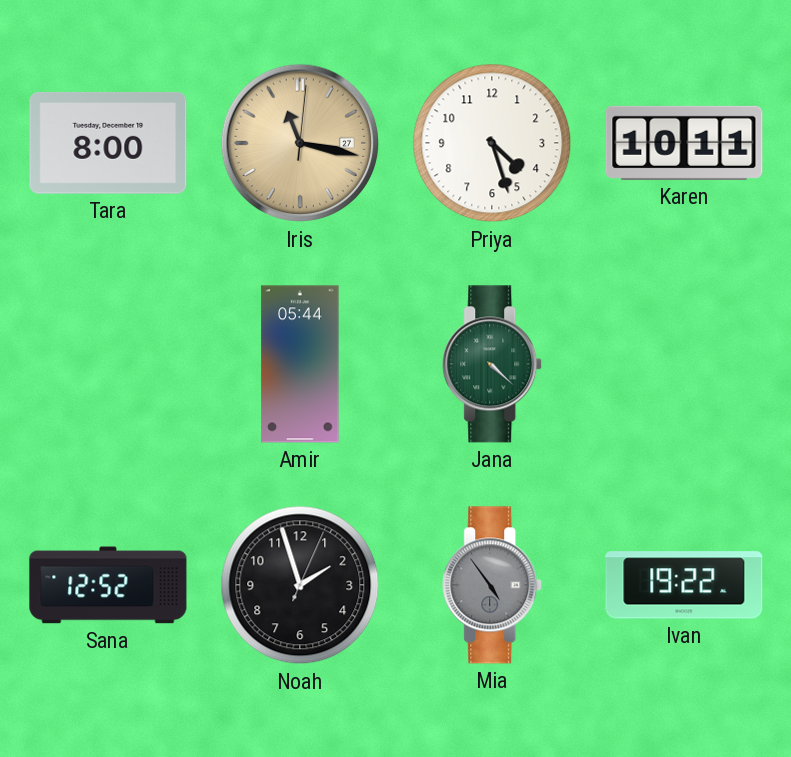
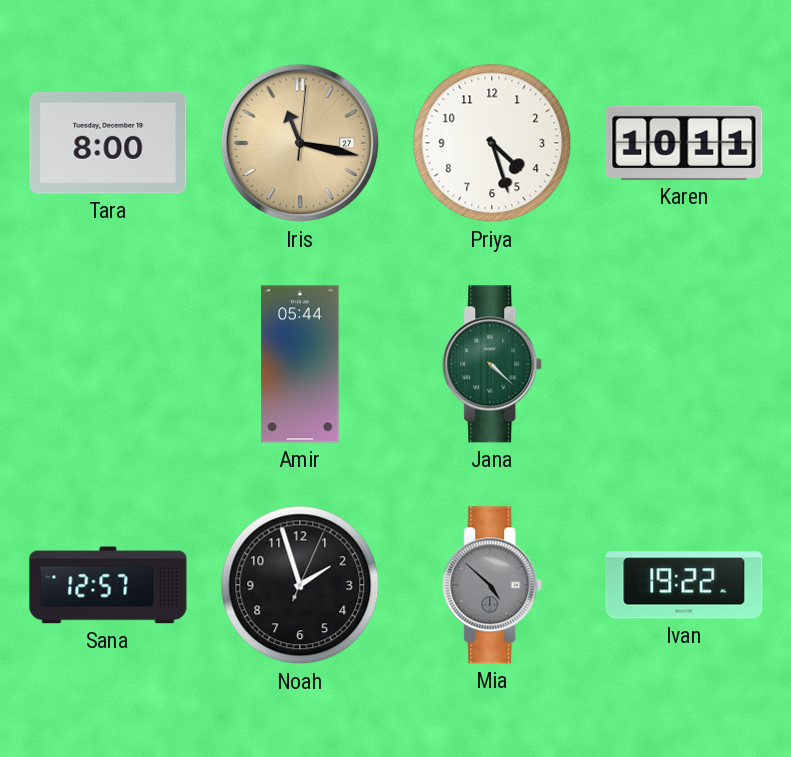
Sana: 12:52 -> 12:57
Mia: 4:54 -> 4:52
